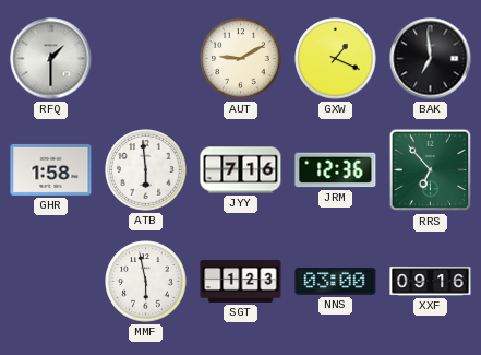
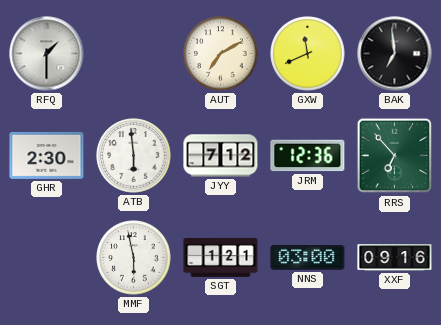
AUT: 9:10 -> 7:10
GXW: 1:19 -> 11:41
GHR: 1:58 -> 2:30
JYY: 7:16 -> 7:12
SGT: 1:23 -> 1:21
